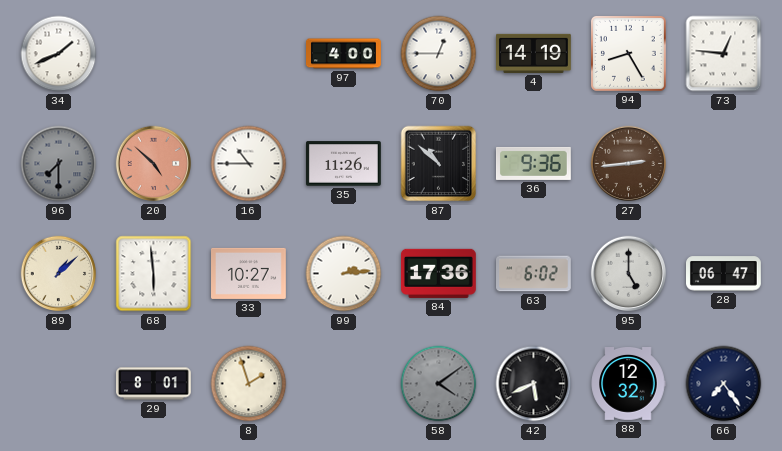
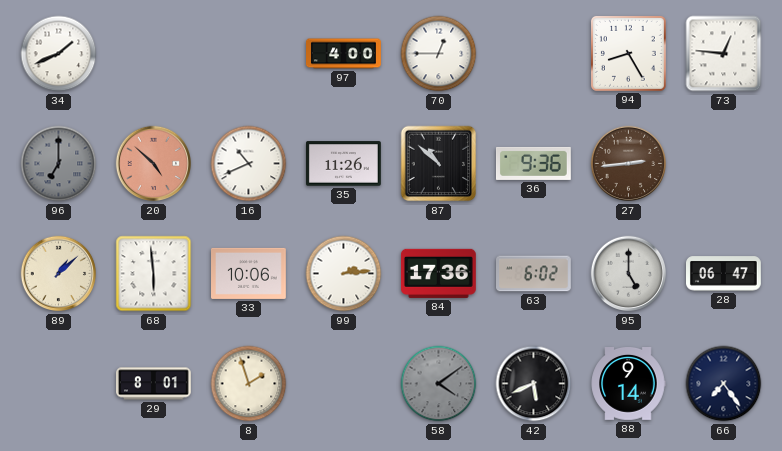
4: 14:19 -> none
96: 7:30 -> 7:00
16: 10:45 -> 10:41
33: 10:27 -> 10:06
88: 12:32 -> 9:14
